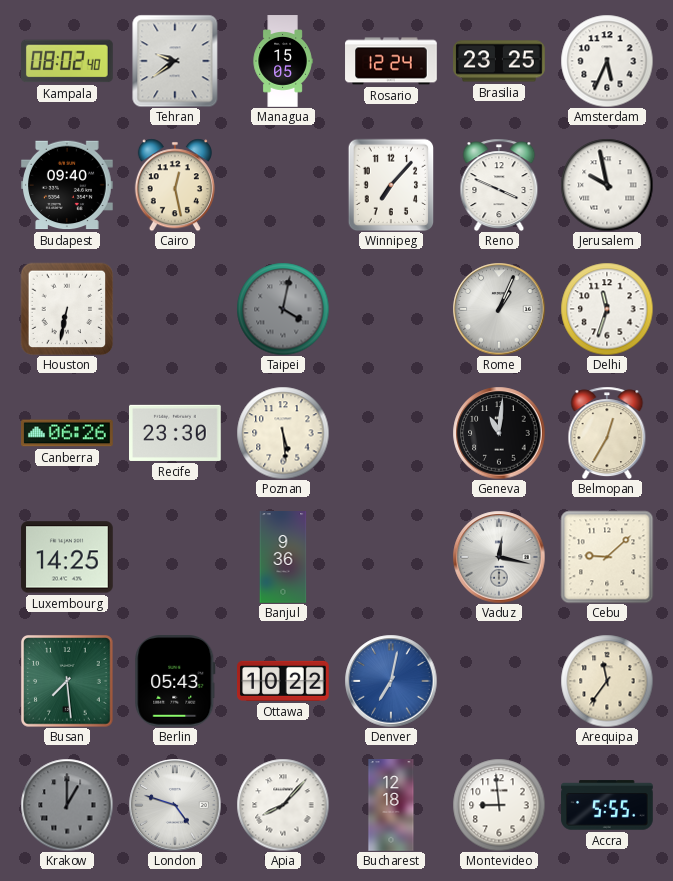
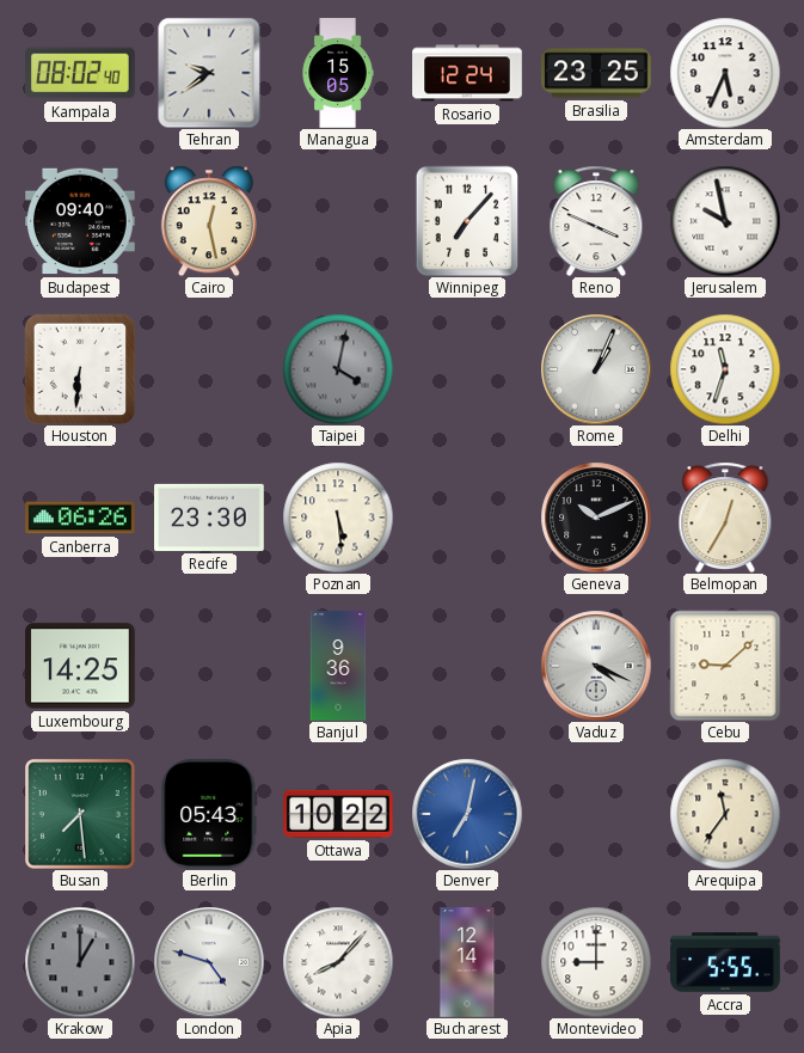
Houston: 6:32 -> 6:31
Geneva: 11:01 -> 10:11
Vaduz: 12:17 -> 4:19
Bucharest: 12:18 -> 12:14
Montevideo: 8:59 -> 9:00
